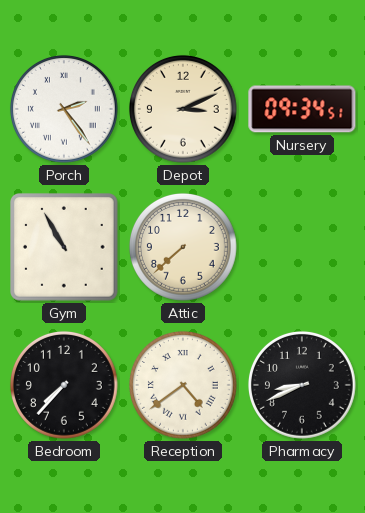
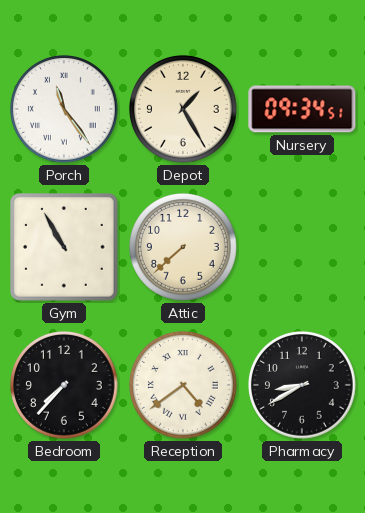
Porch: 2:24 -> 11:24
Depot: 3:11 -> 1:25
Pharmacy: 8:41 -> 8:40
